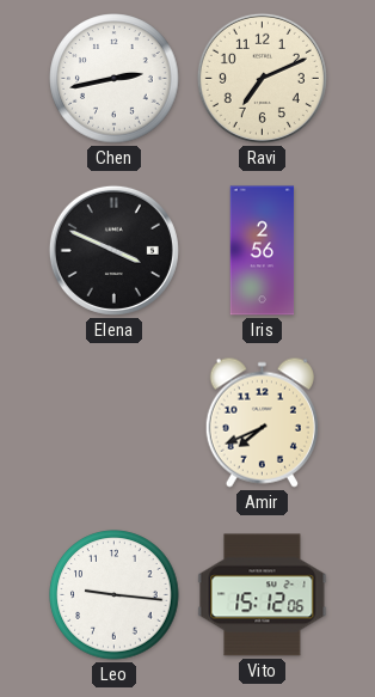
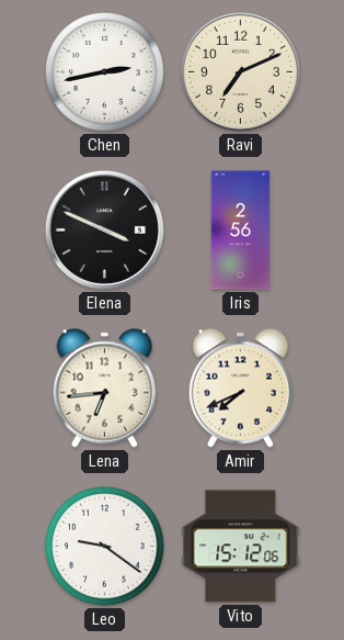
Lena: none -> 6:44
Leo: 9:16 -> 9:21
